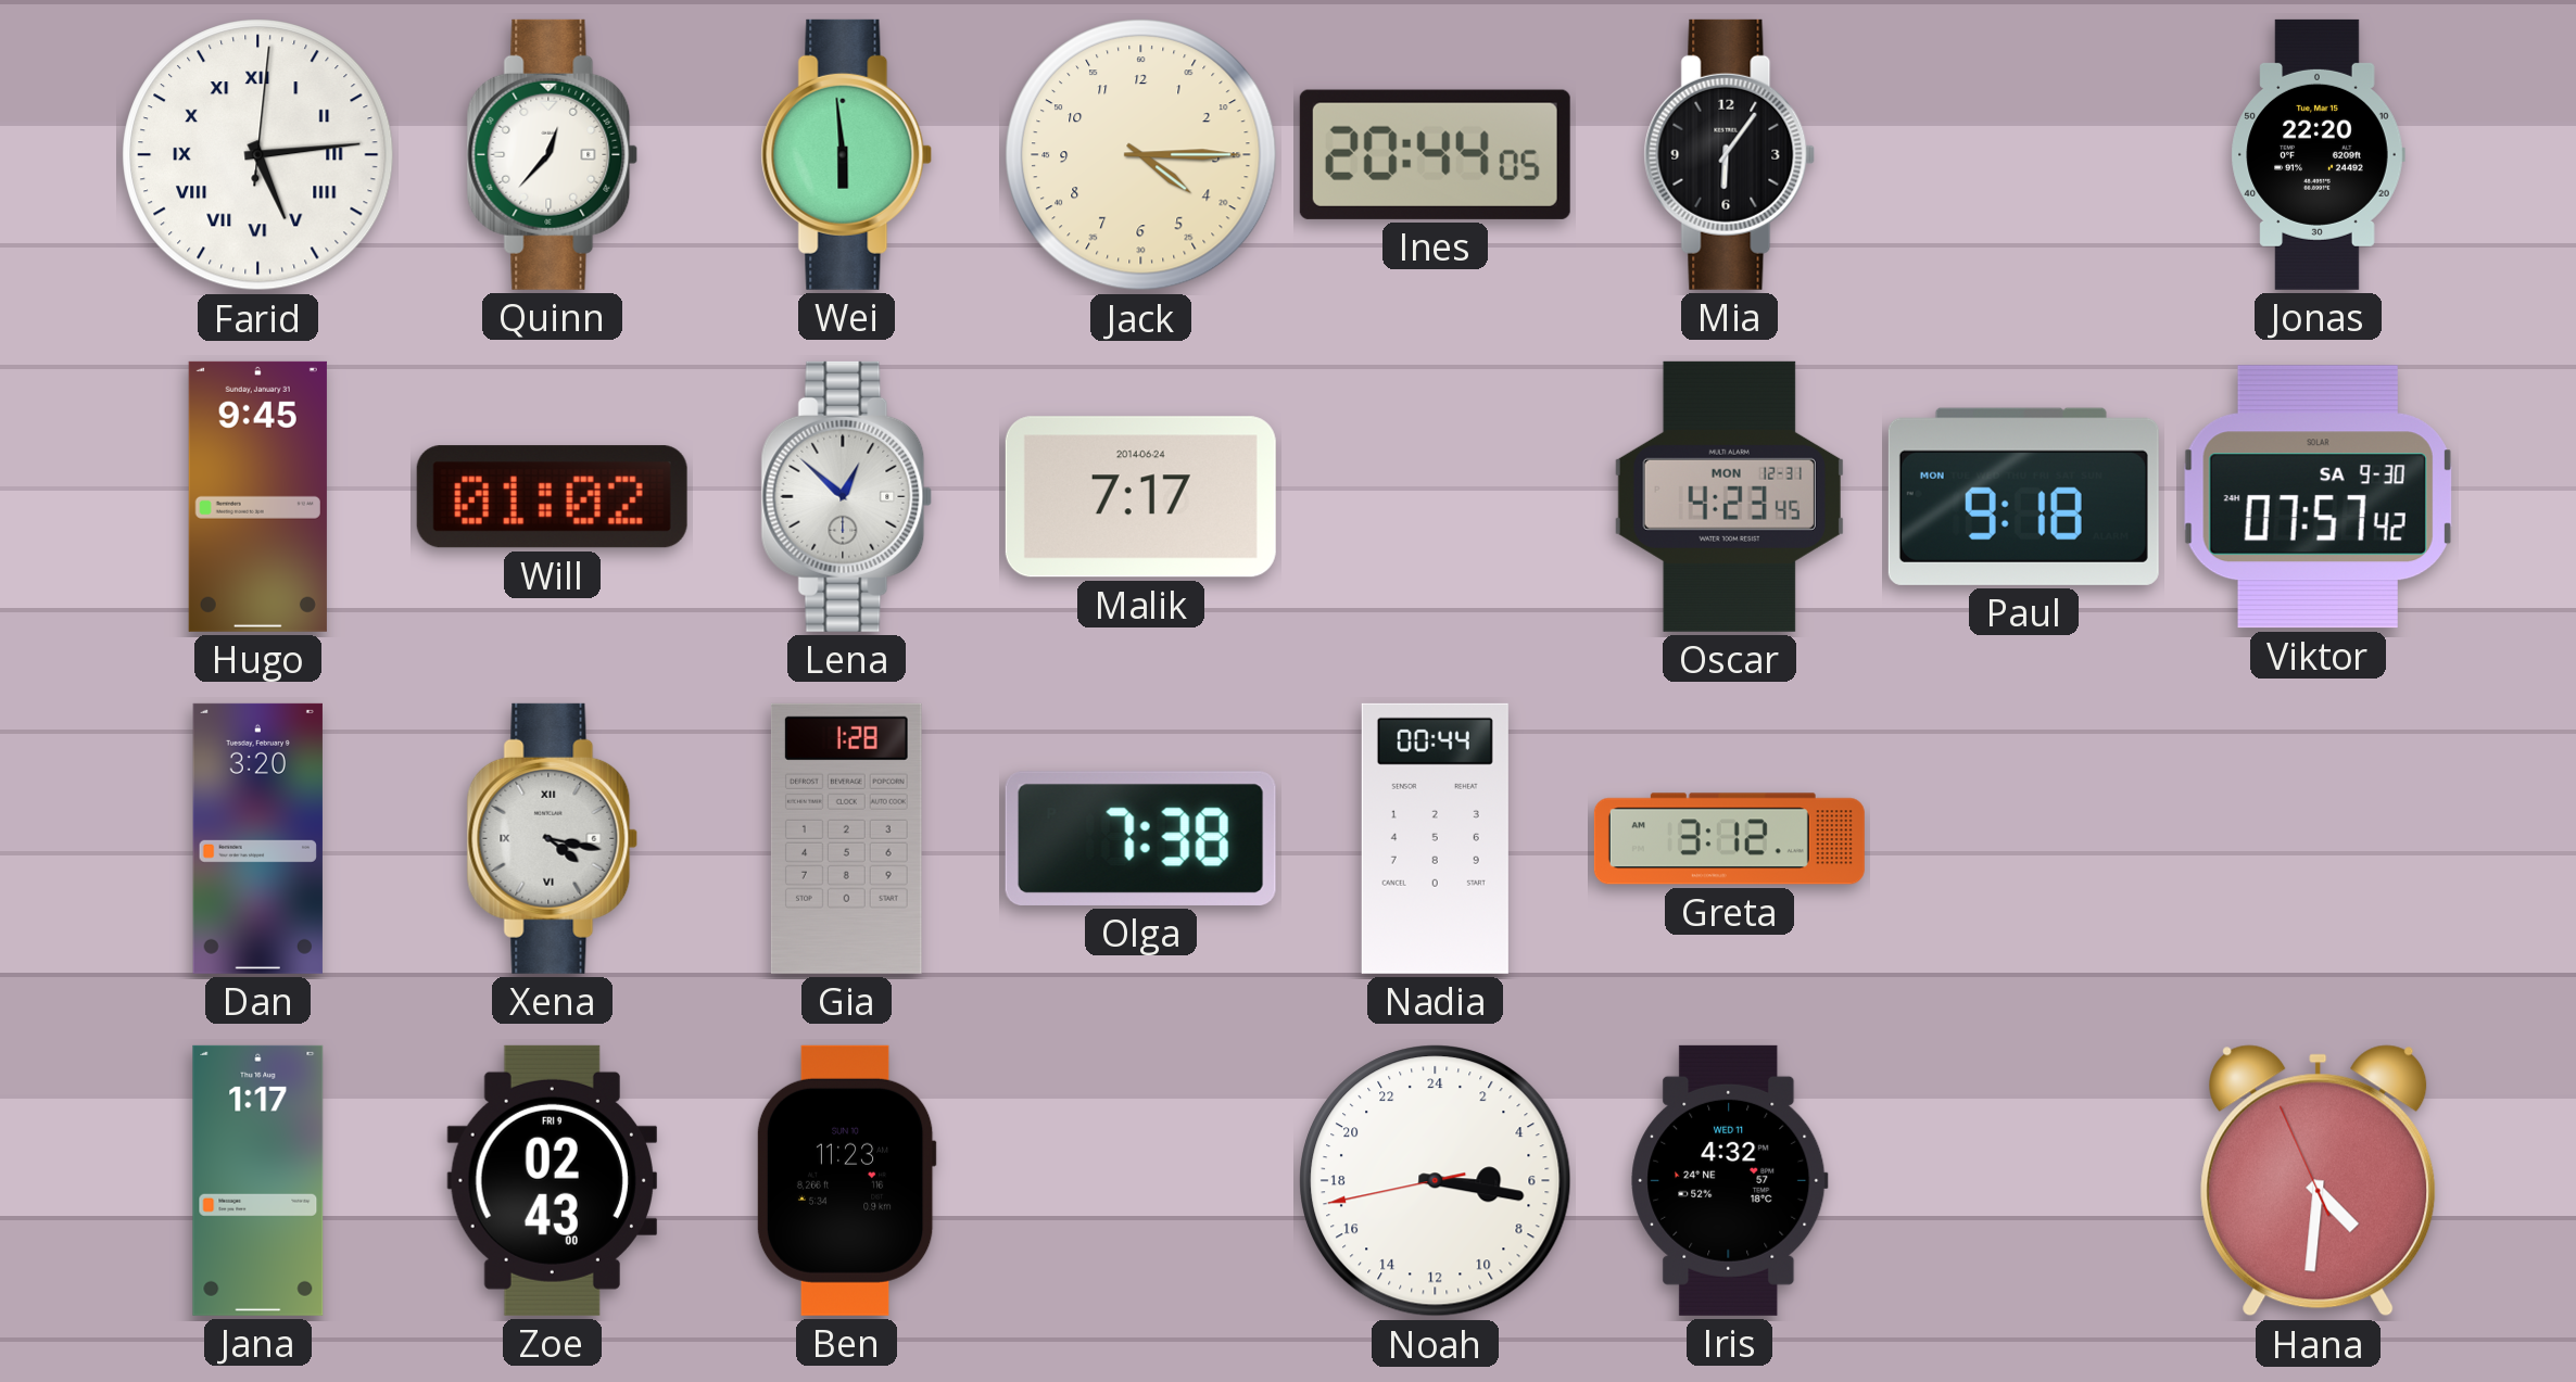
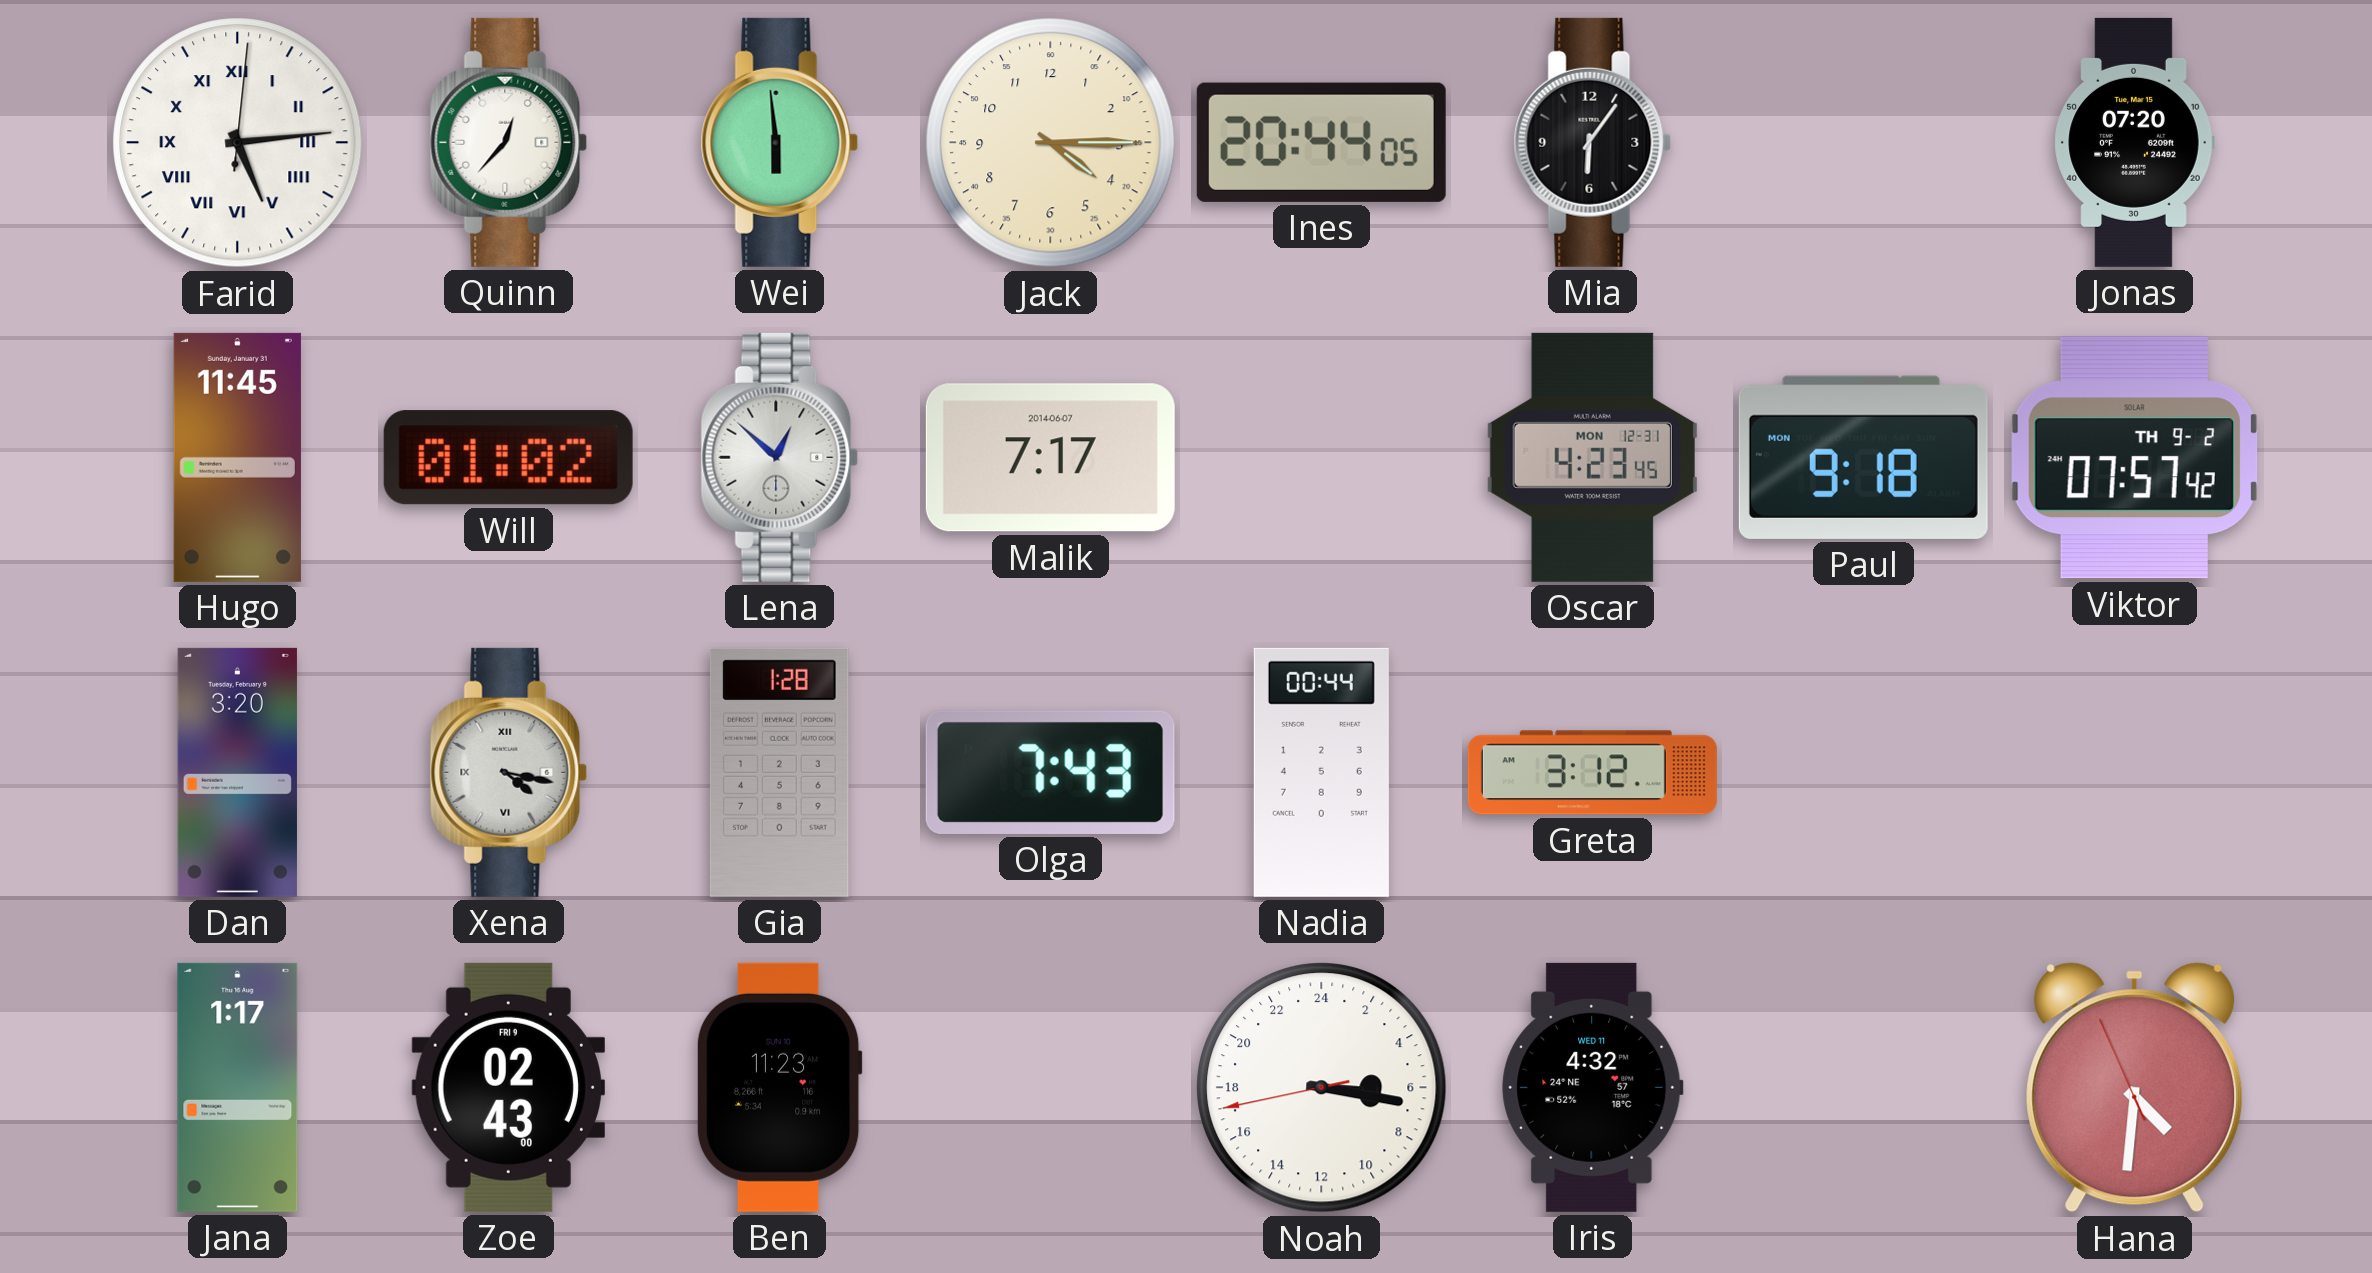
Jonas: 22:20 -> 07:20
Hugo: 9:45 -> 11:45
Malik date: 2014-06-24 -> 2014-06-07
Viktor date: SA 9-30 -> TH 9-2
Olga: 7:38 -> 7:43
